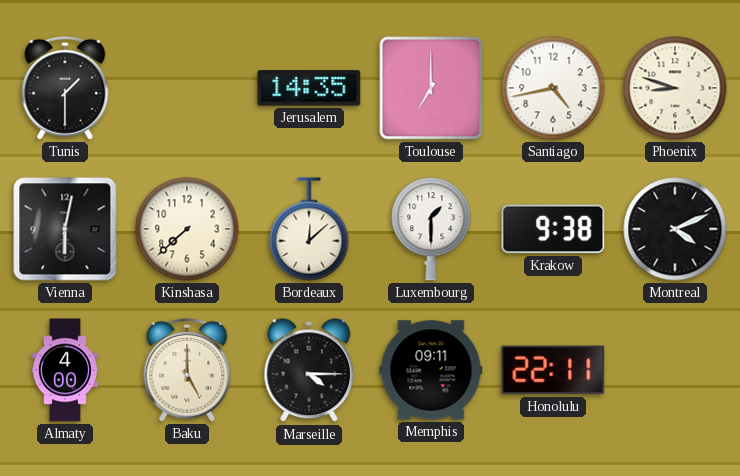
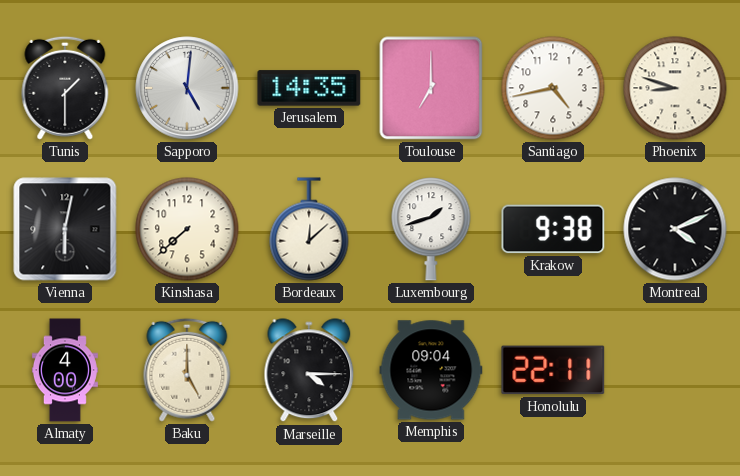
Sapporo: none -> 5:01
Luxembourg: 1:30 -> 1:42
Memphis: 09:11 -> 09:04
